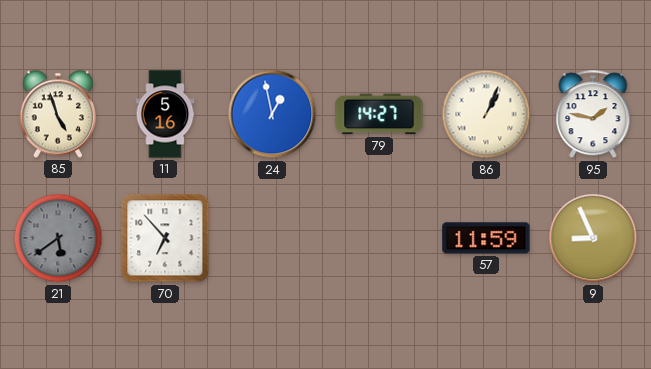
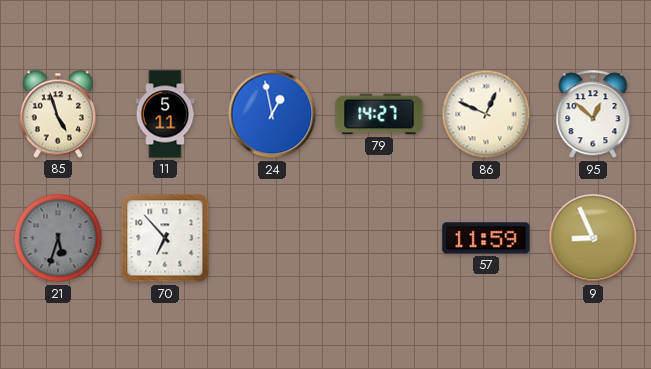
11: 5:16 -> 5:11
86: 1:04 -> 12:49
95: 1:47 -> 12:52
21: 5:39 -> 5:33
